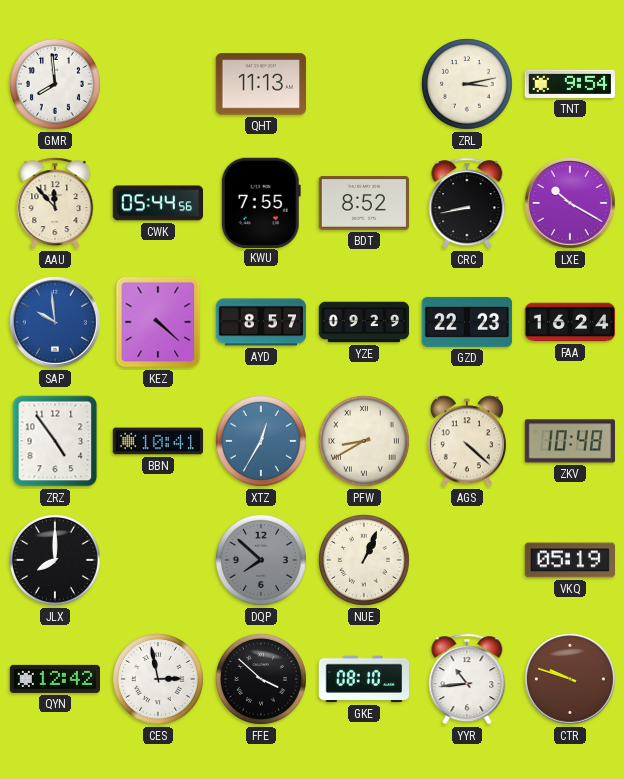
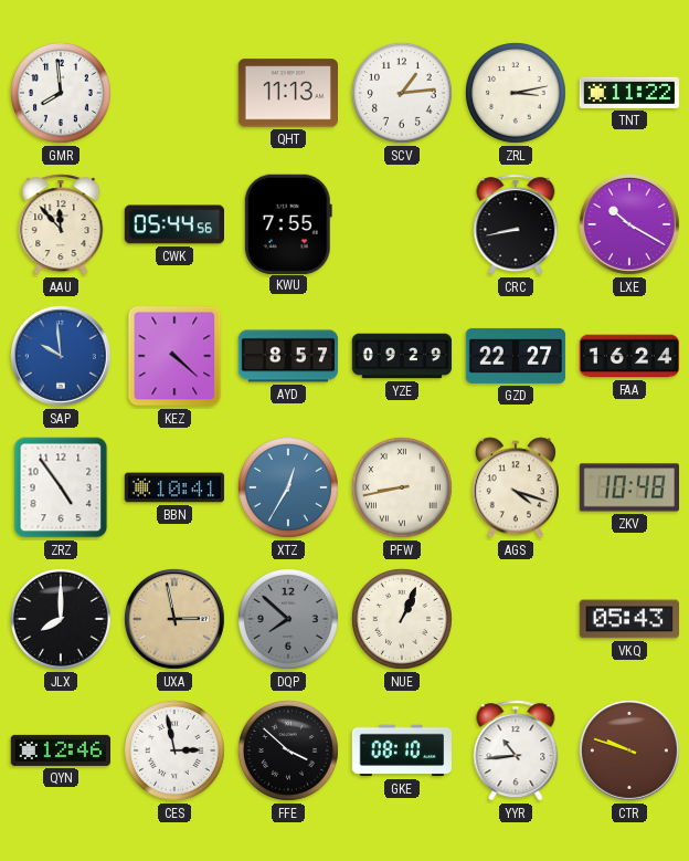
SCV: none -> 1:14
TNT: 9:54 -> 11:22
BDT: 8:52 -> none
GZD: 22:23 -> 22:27
PFW: 8:40 -> 8:43
AGS: 4:22 -> 4:18
UXA: none -> 2:58
VKQ: 05:19 -> 05:43
QYN: 12:42 -> 12:46
